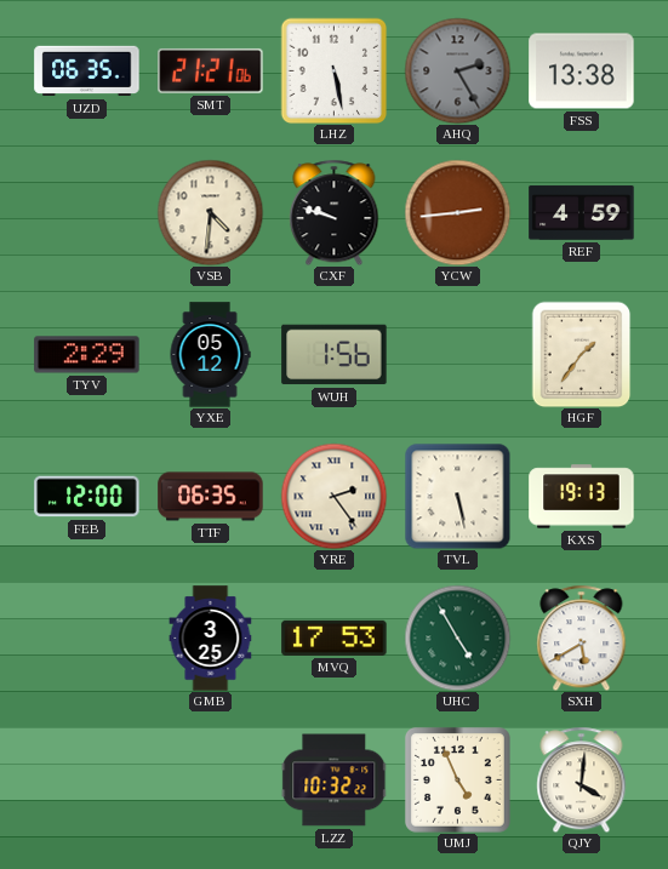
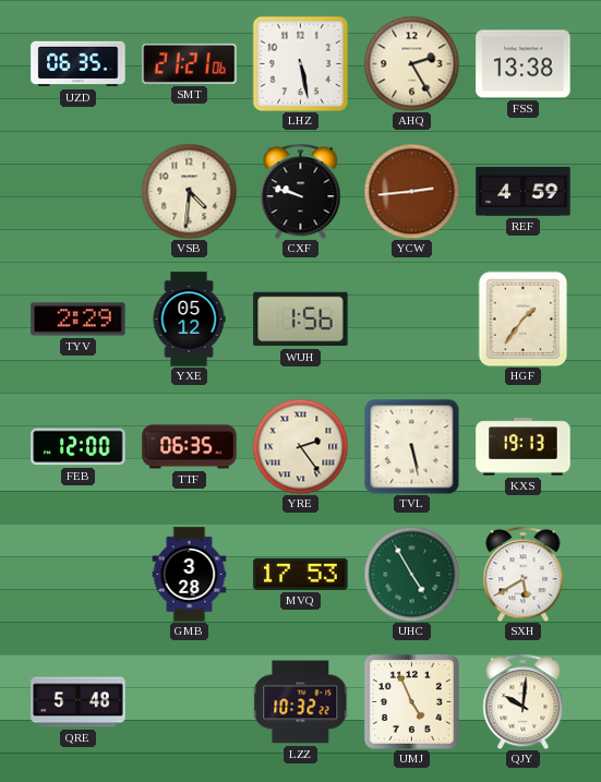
AHQ dial: grey -> cream
GMB: 3:25 -> 3:28
QRE: none -> 5:48
QJY: 4:01 -> 10:01
